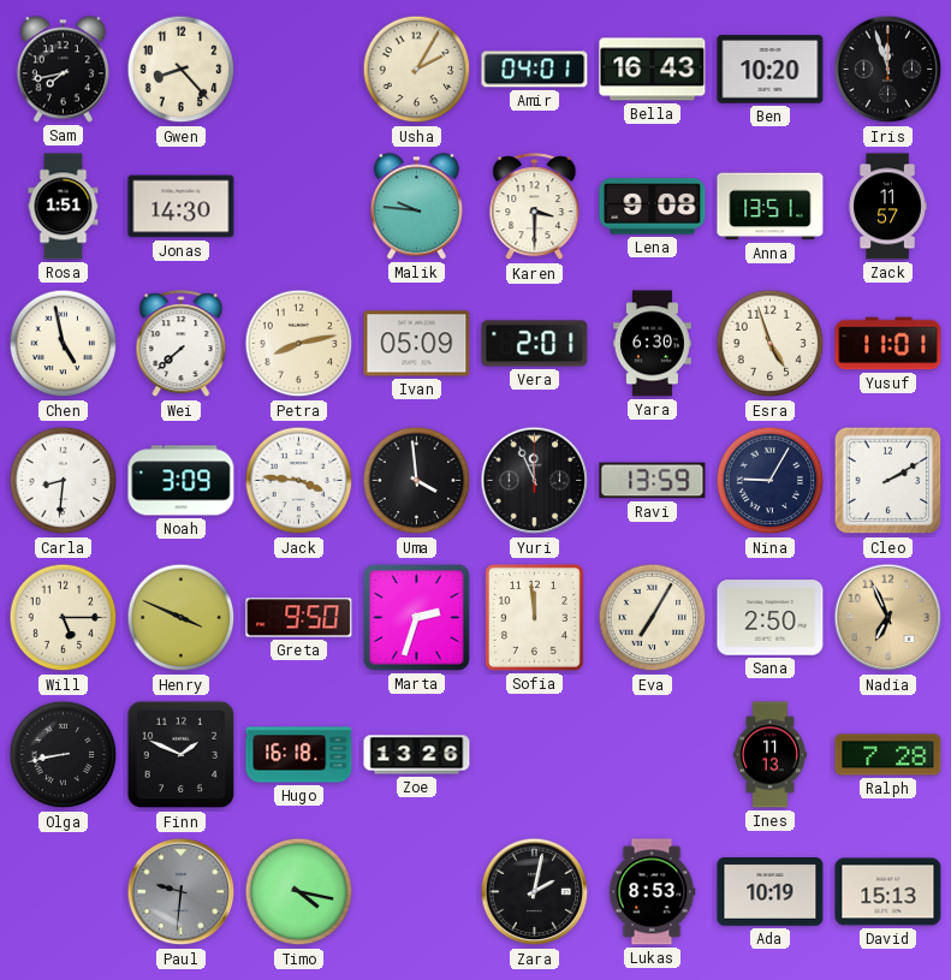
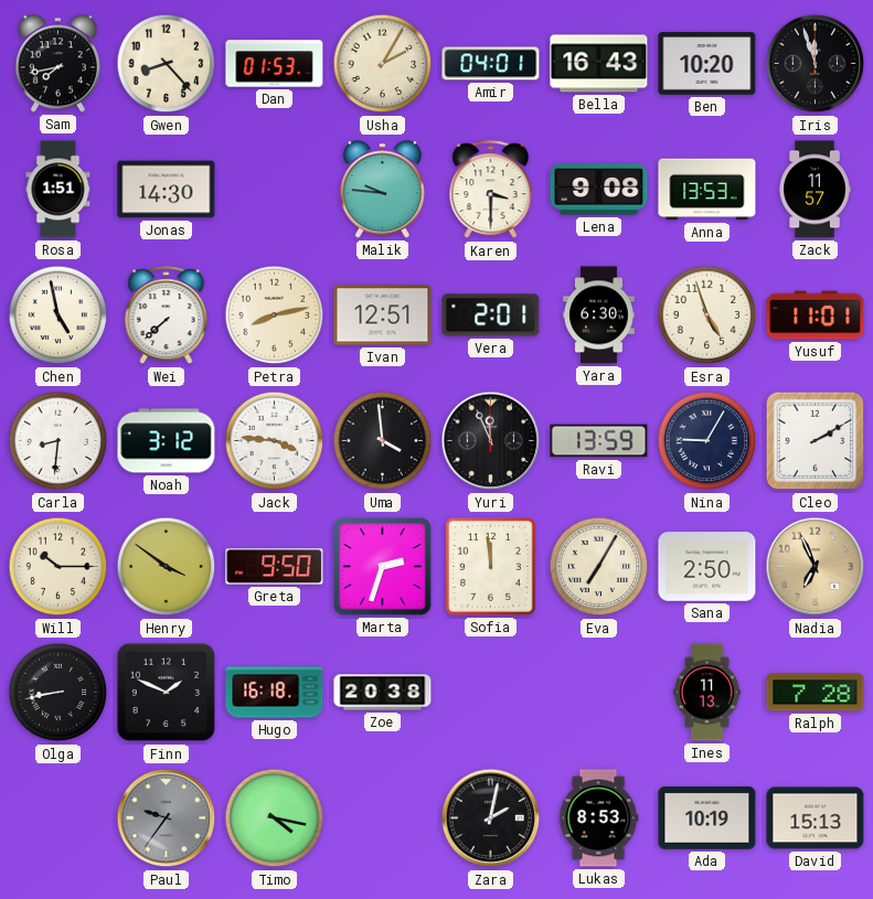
Dan: none -> 01:53
Anna: 13:51 -> 13:53
Ivan: 05:09 -> 12:51
Noah: 3:09 -> 3:12
Will: 5:15 -> 10:15
Henry: 3:49 -> 3:51
Zoe: 13:26 -> 20:38
Paul: 9:31 -> 9:36
